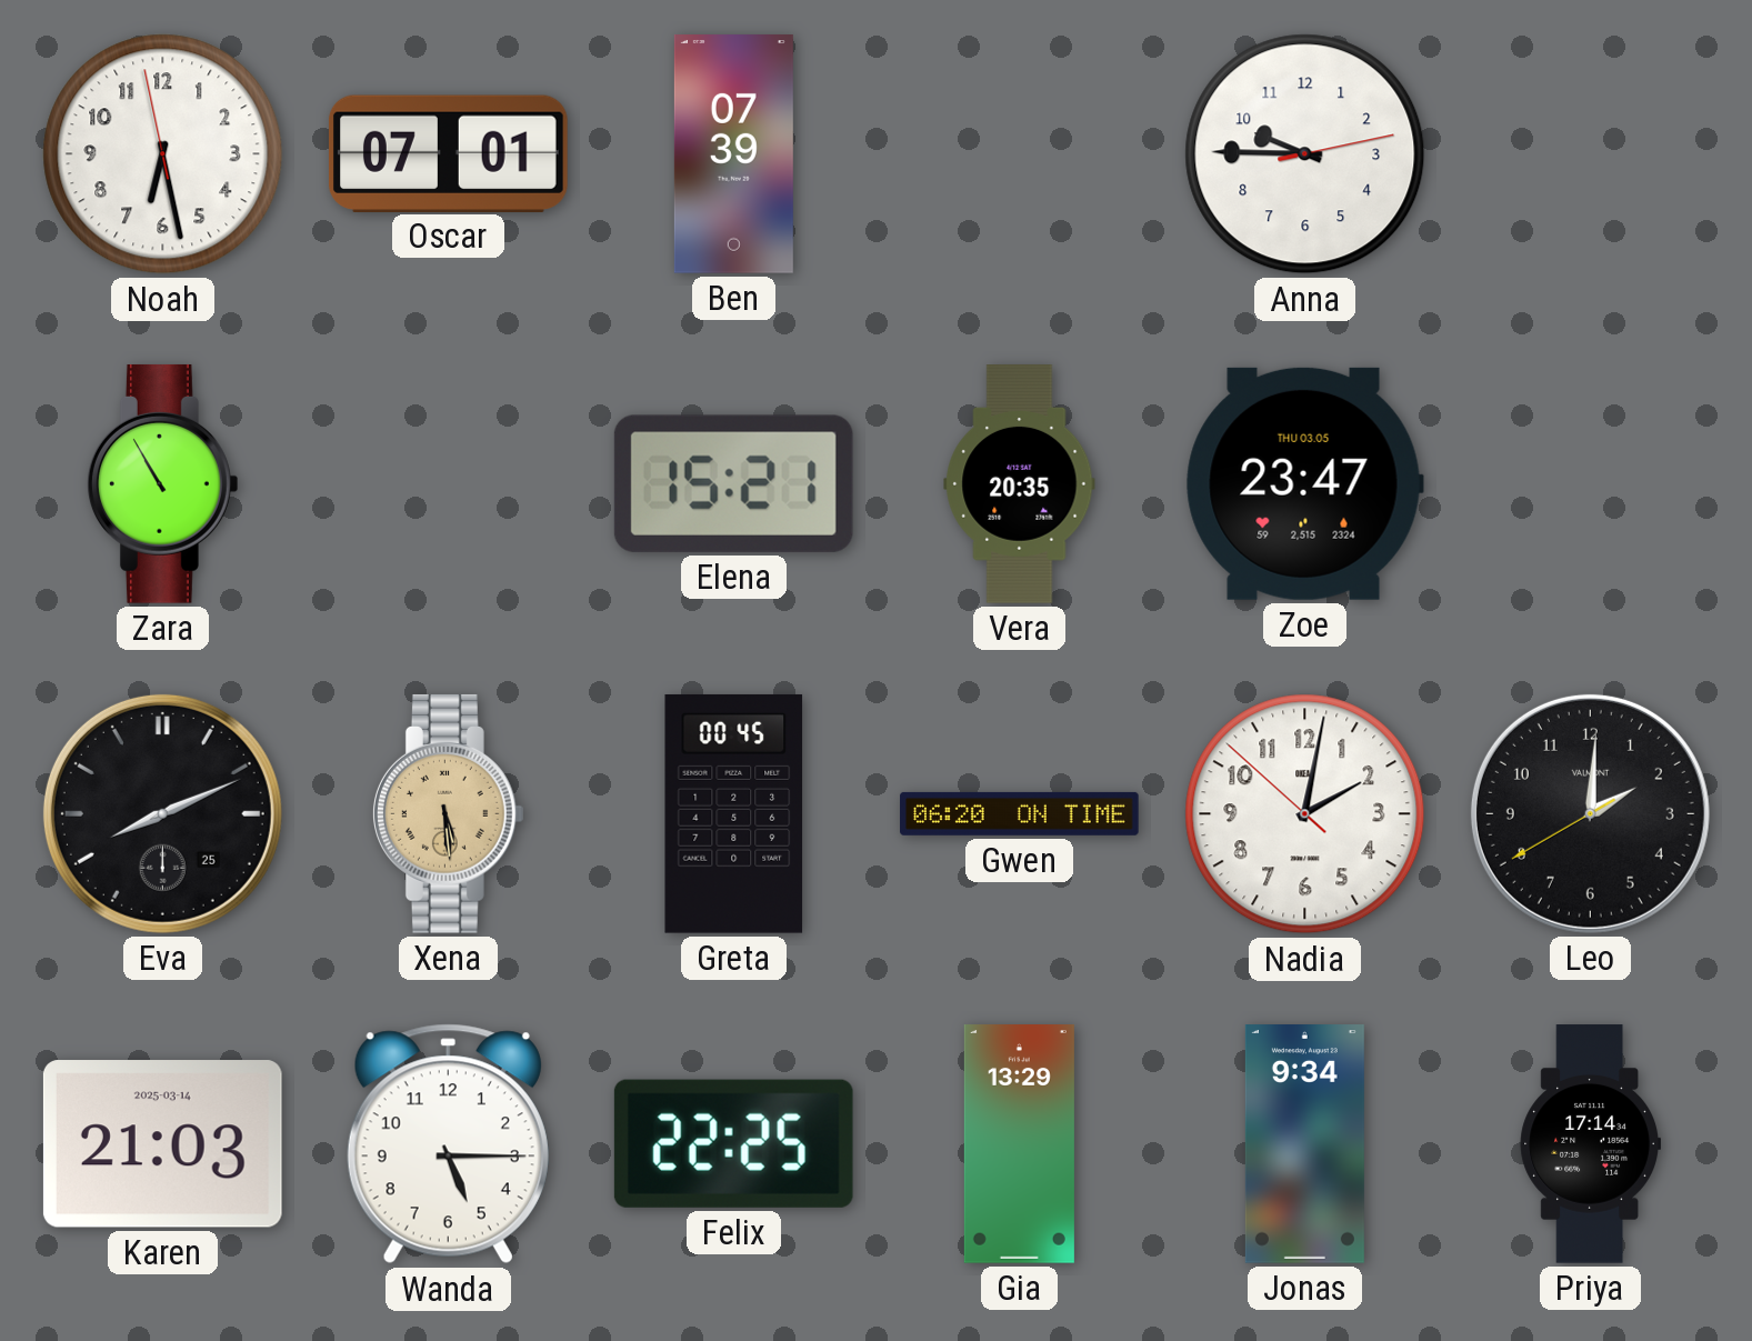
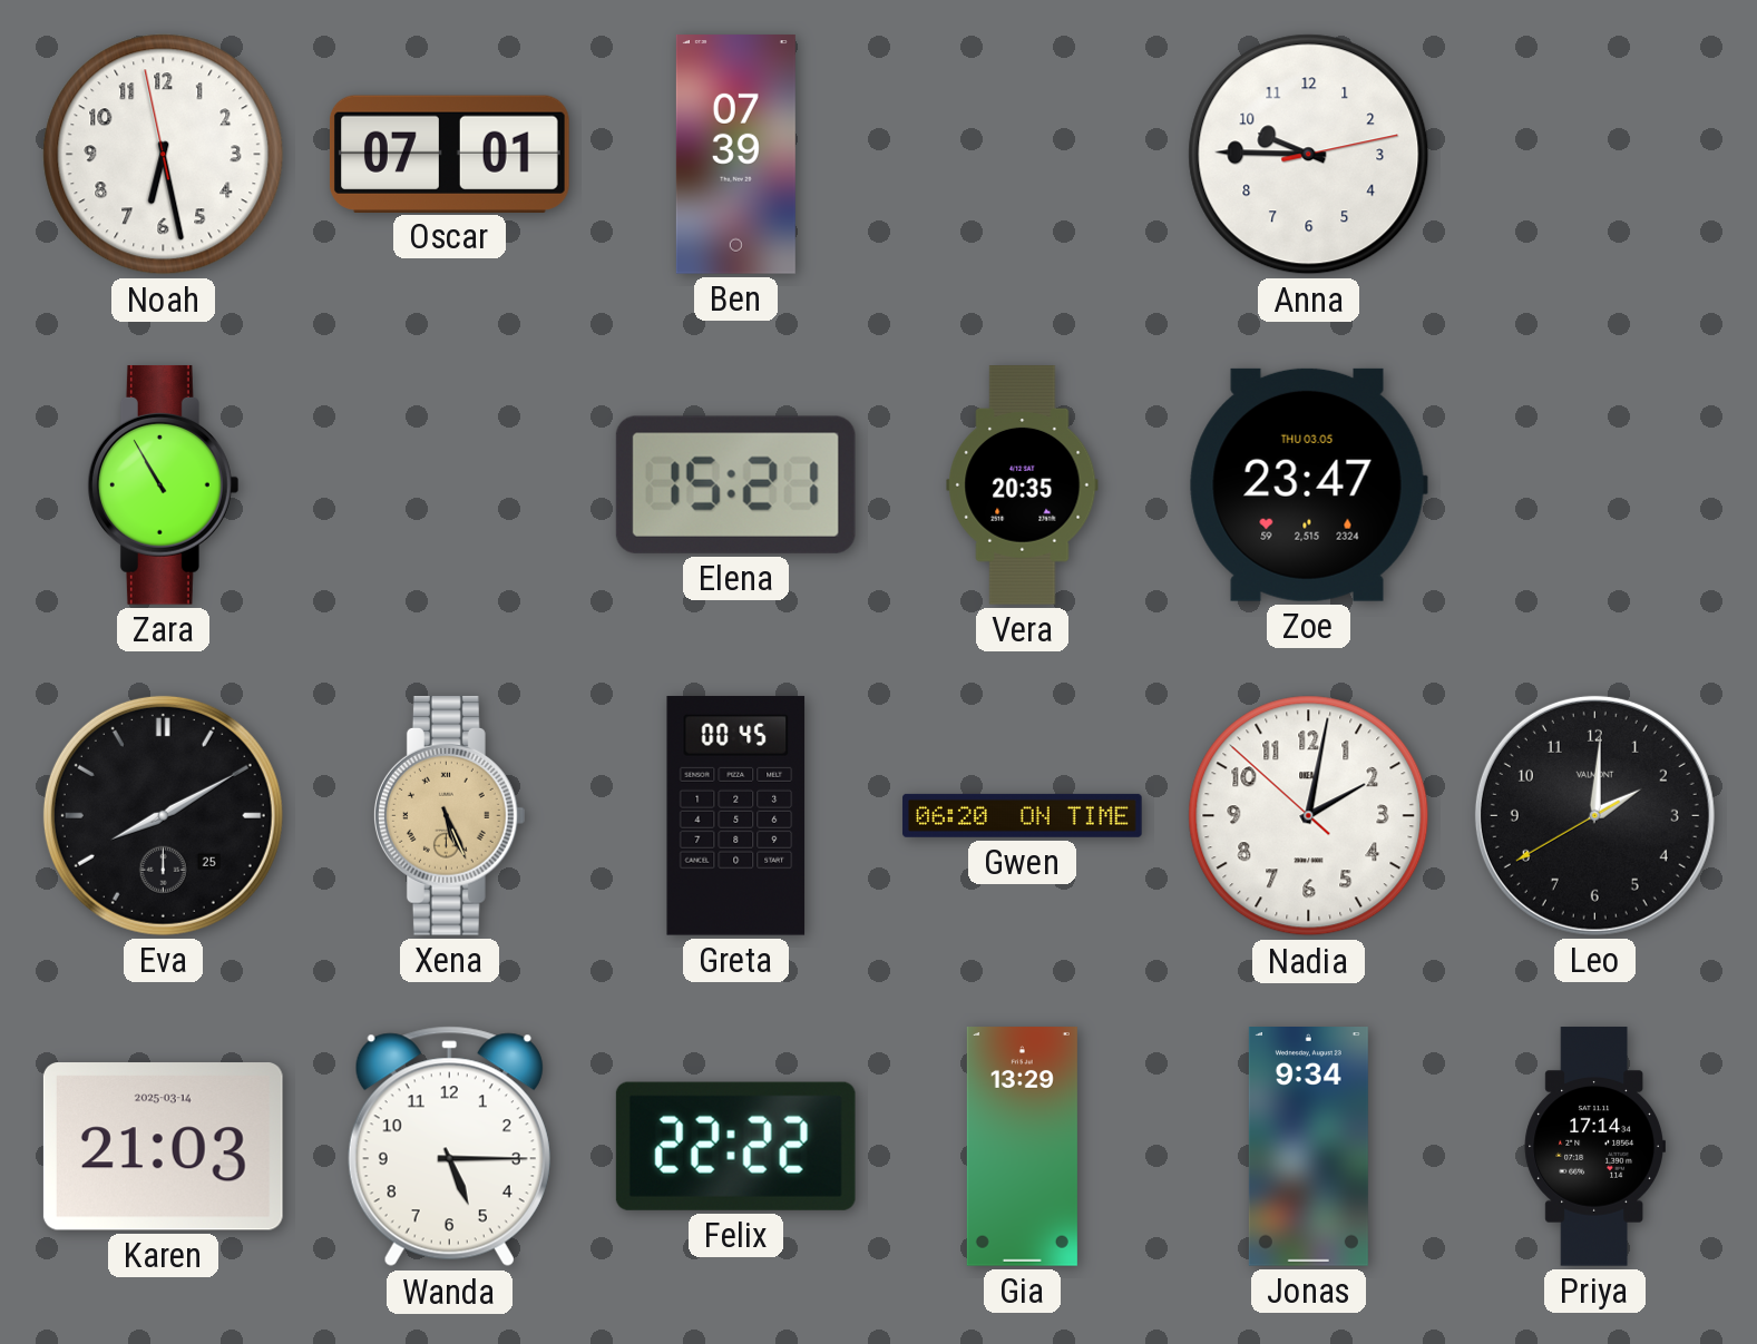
Eva: 8:11 -> 8:10
Xena: 5:29 -> 5:26
Felix: 22:25 -> 22:22
